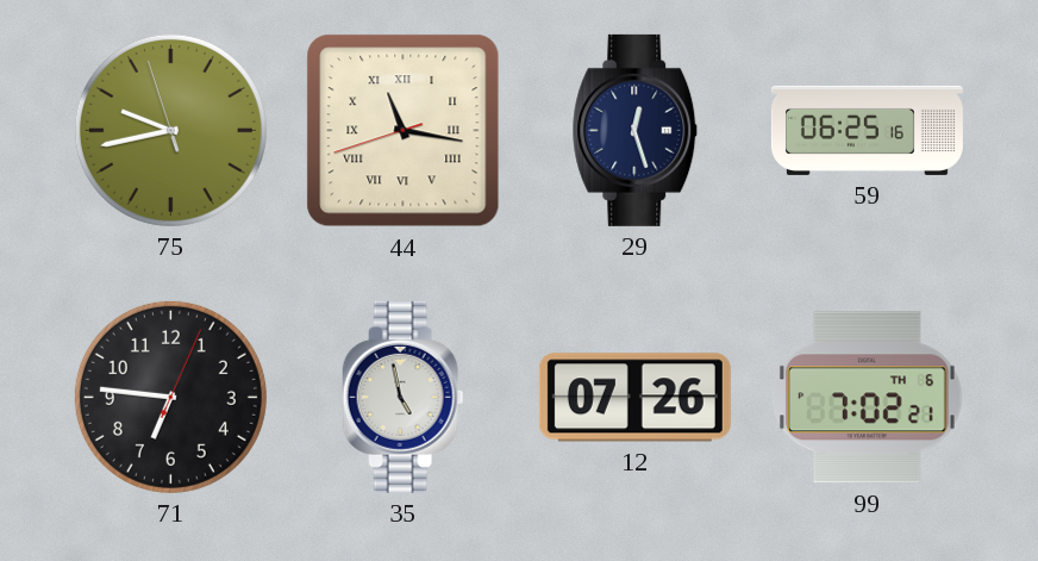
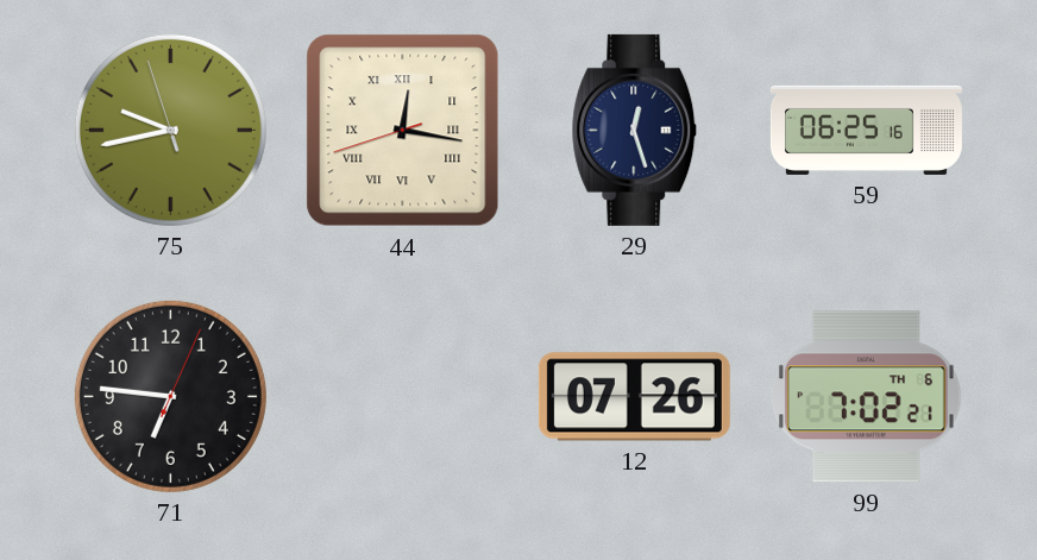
44: 11:16 -> 12:16
35: 4:58 -> none
